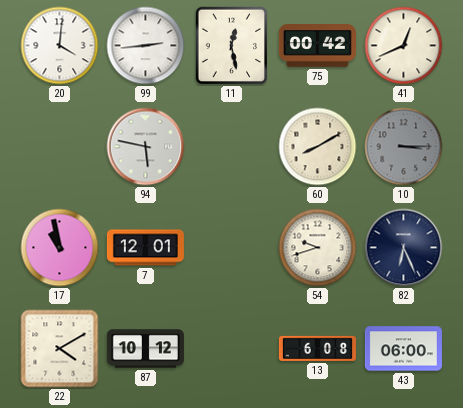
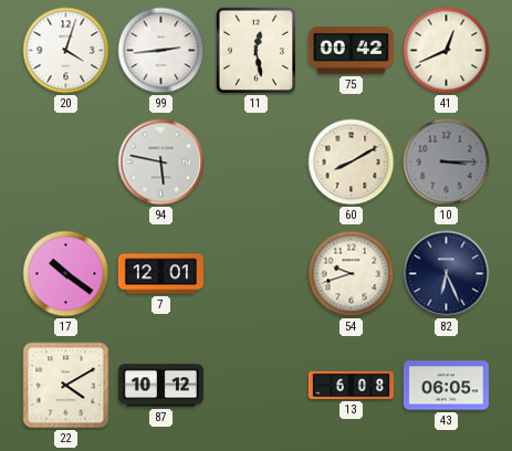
20: 4:01 -> 4:03
17: 10:58 -> 10:21
43: 06:00 -> 06:05
